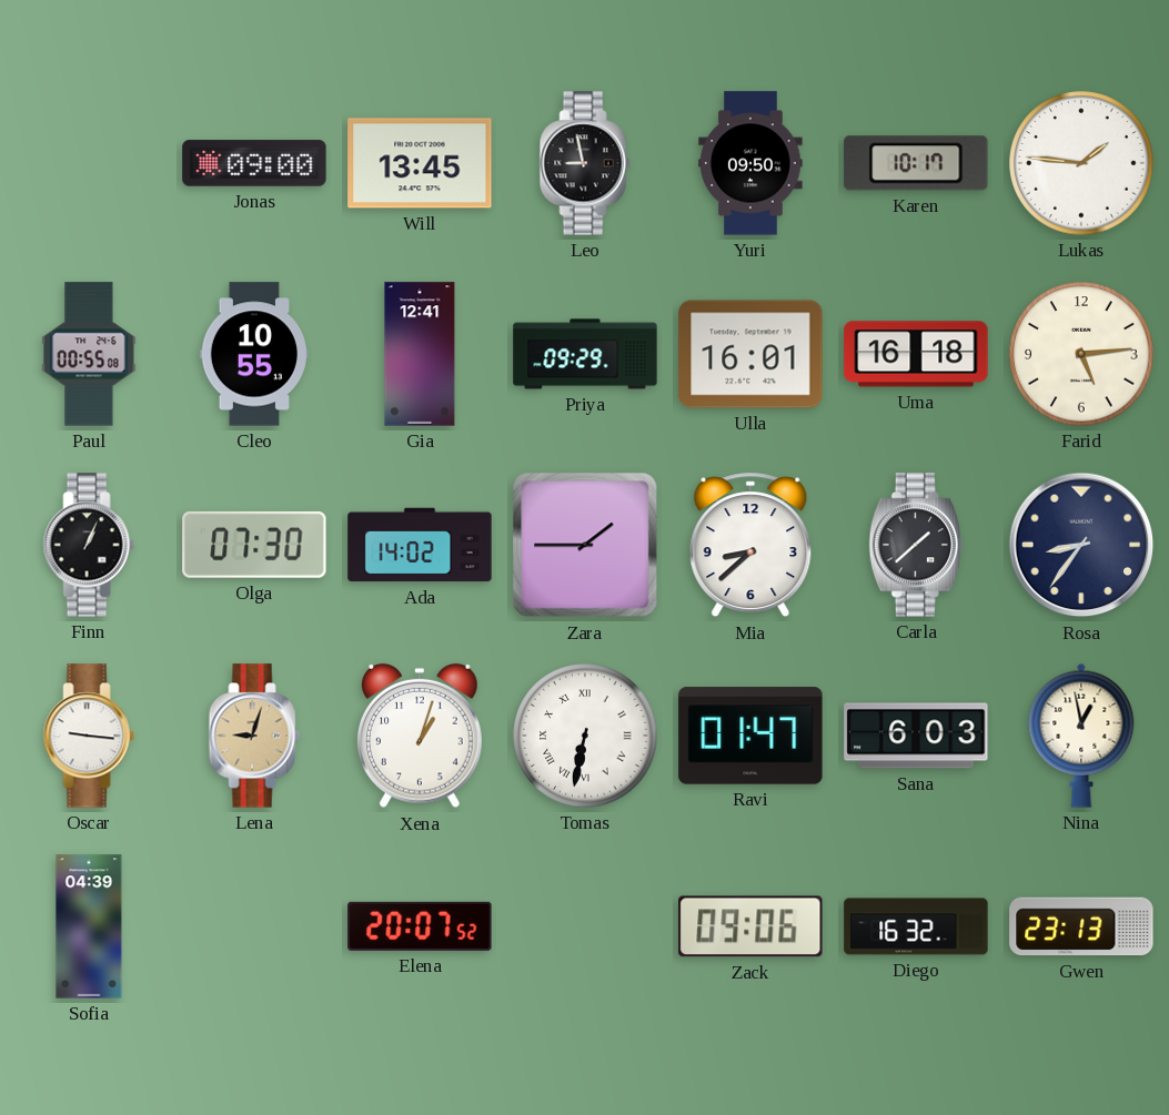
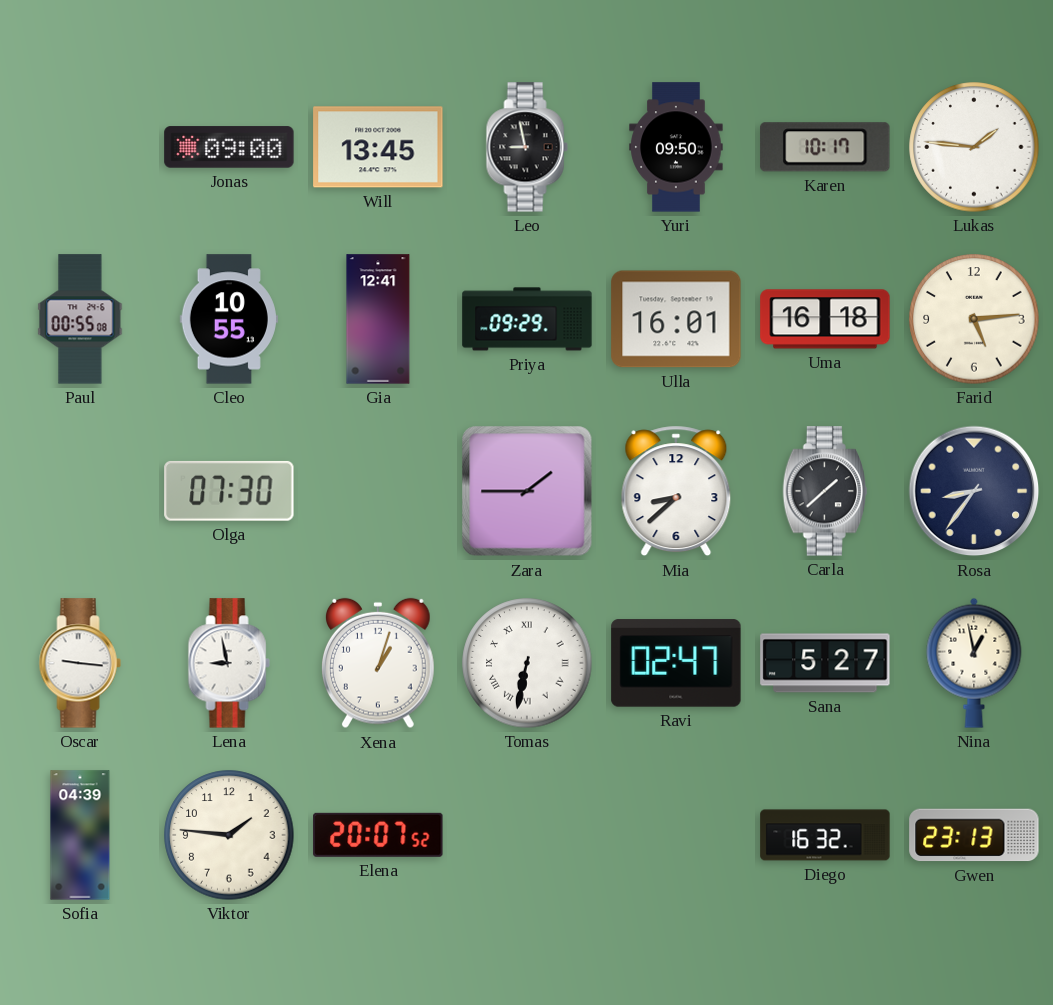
Finn: 1:04 -> none
Ada: 14:02 -> none
Lena: 9:03 -> 8:58
Lena dial: champagne -> white
Ravi: 01:47 -> 02:47
Sana: 6:03 -> 5:27
Viktor: none -> 1:46
Zack: 09:06 -> none
